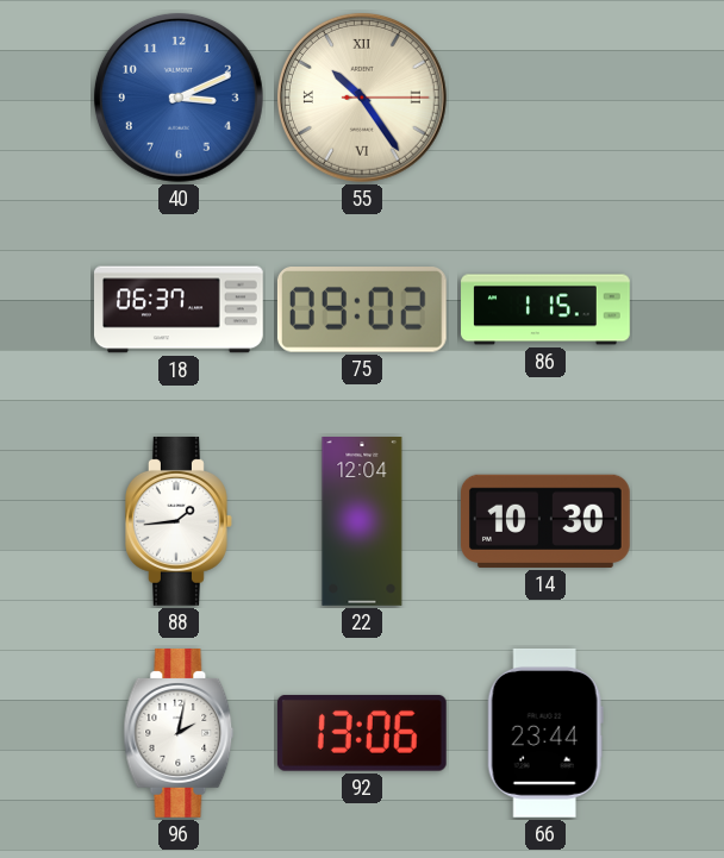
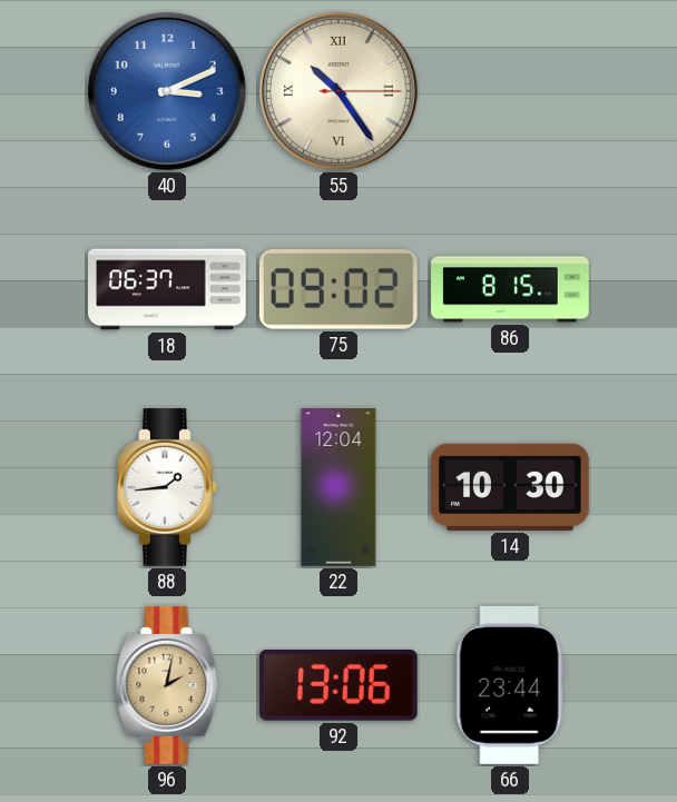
86: 1:15 -> 8:15
96 dial: white -> champagne
